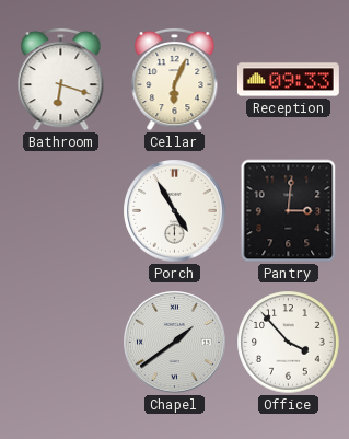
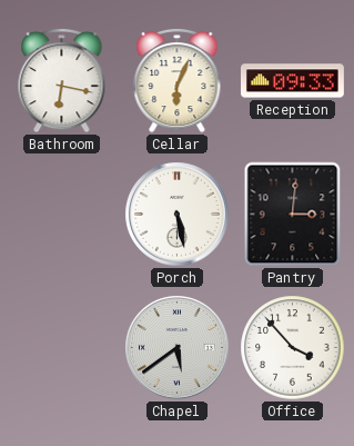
Bathroom: 6:18 -> 6:17
Porch: 4:55 -> 5:28
Chapel: 1:39 -> 5:39
